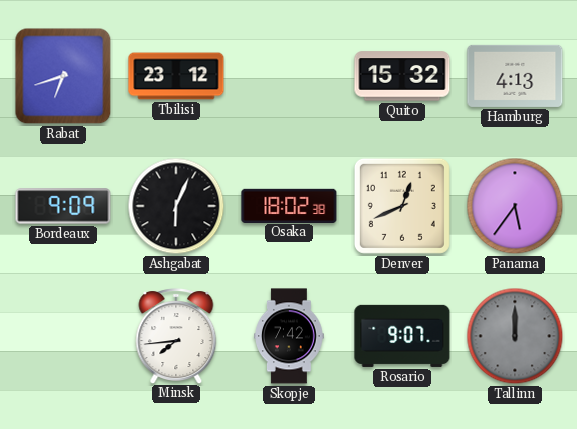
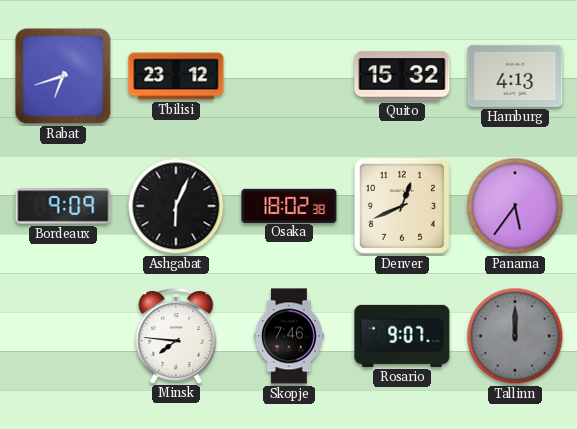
Minsk: 7:44 -> 7:46
Skopje: 7:42 -> 7:46
